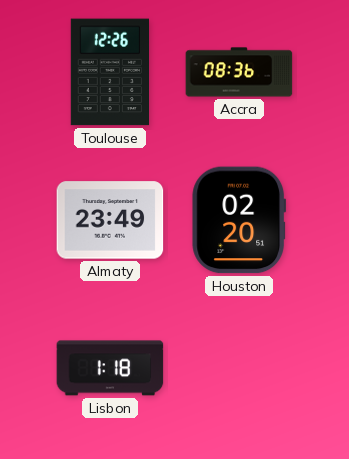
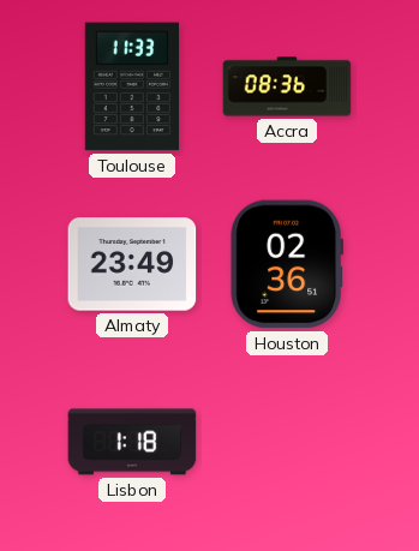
Toulouse: 12:26 -> 11:33
Houston: 02:20 -> 02:36
